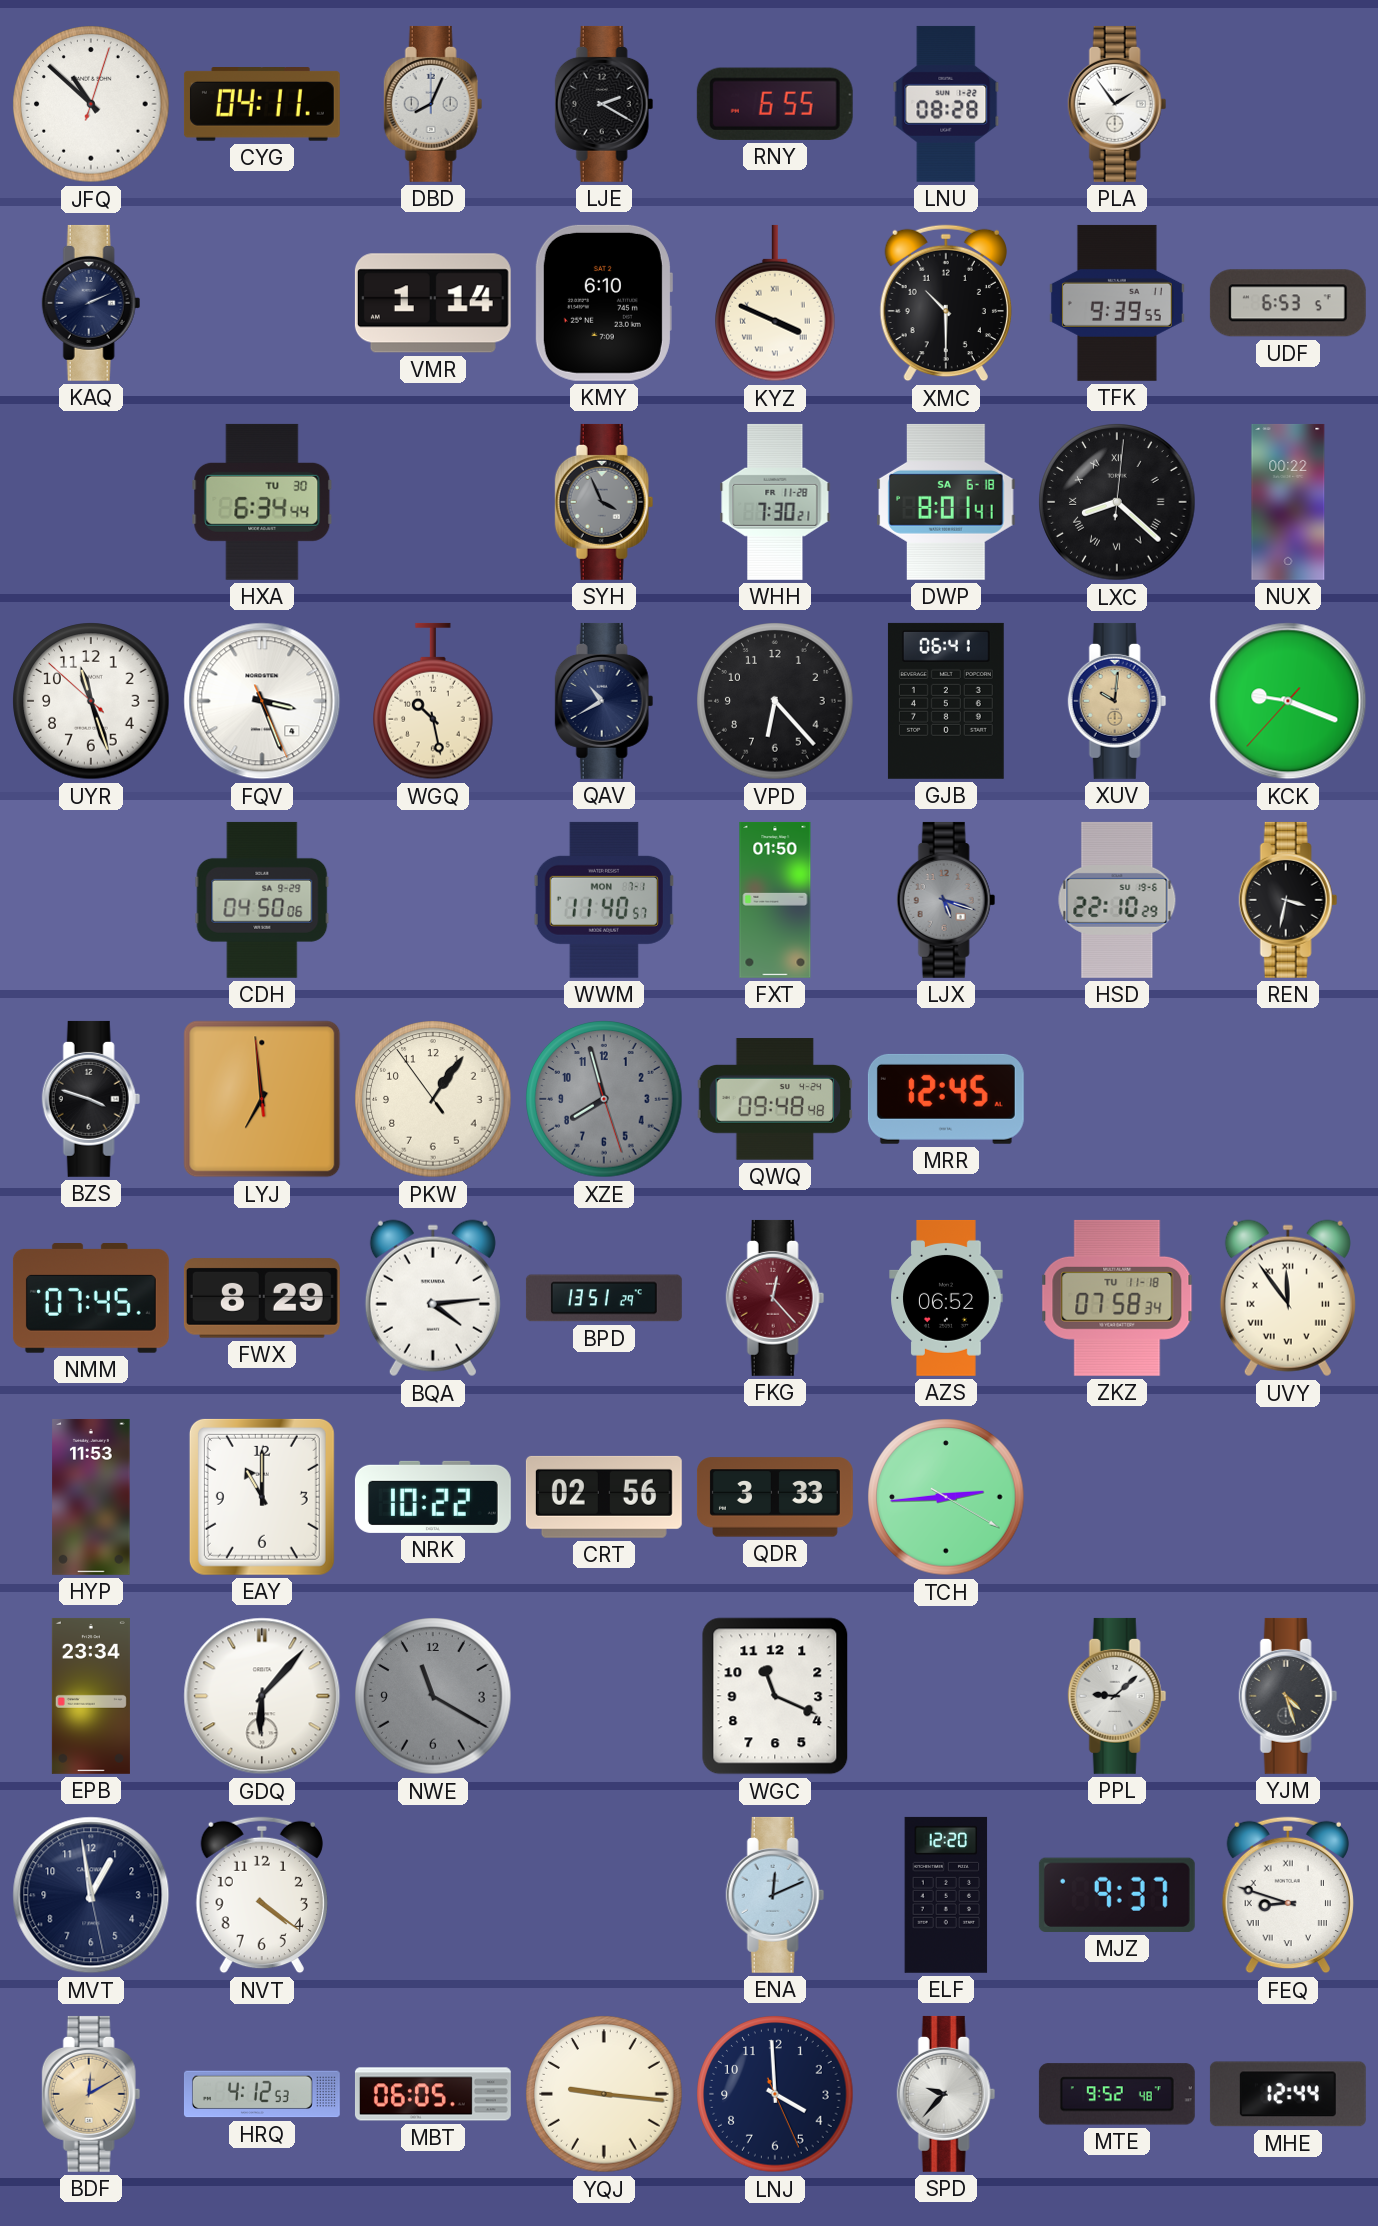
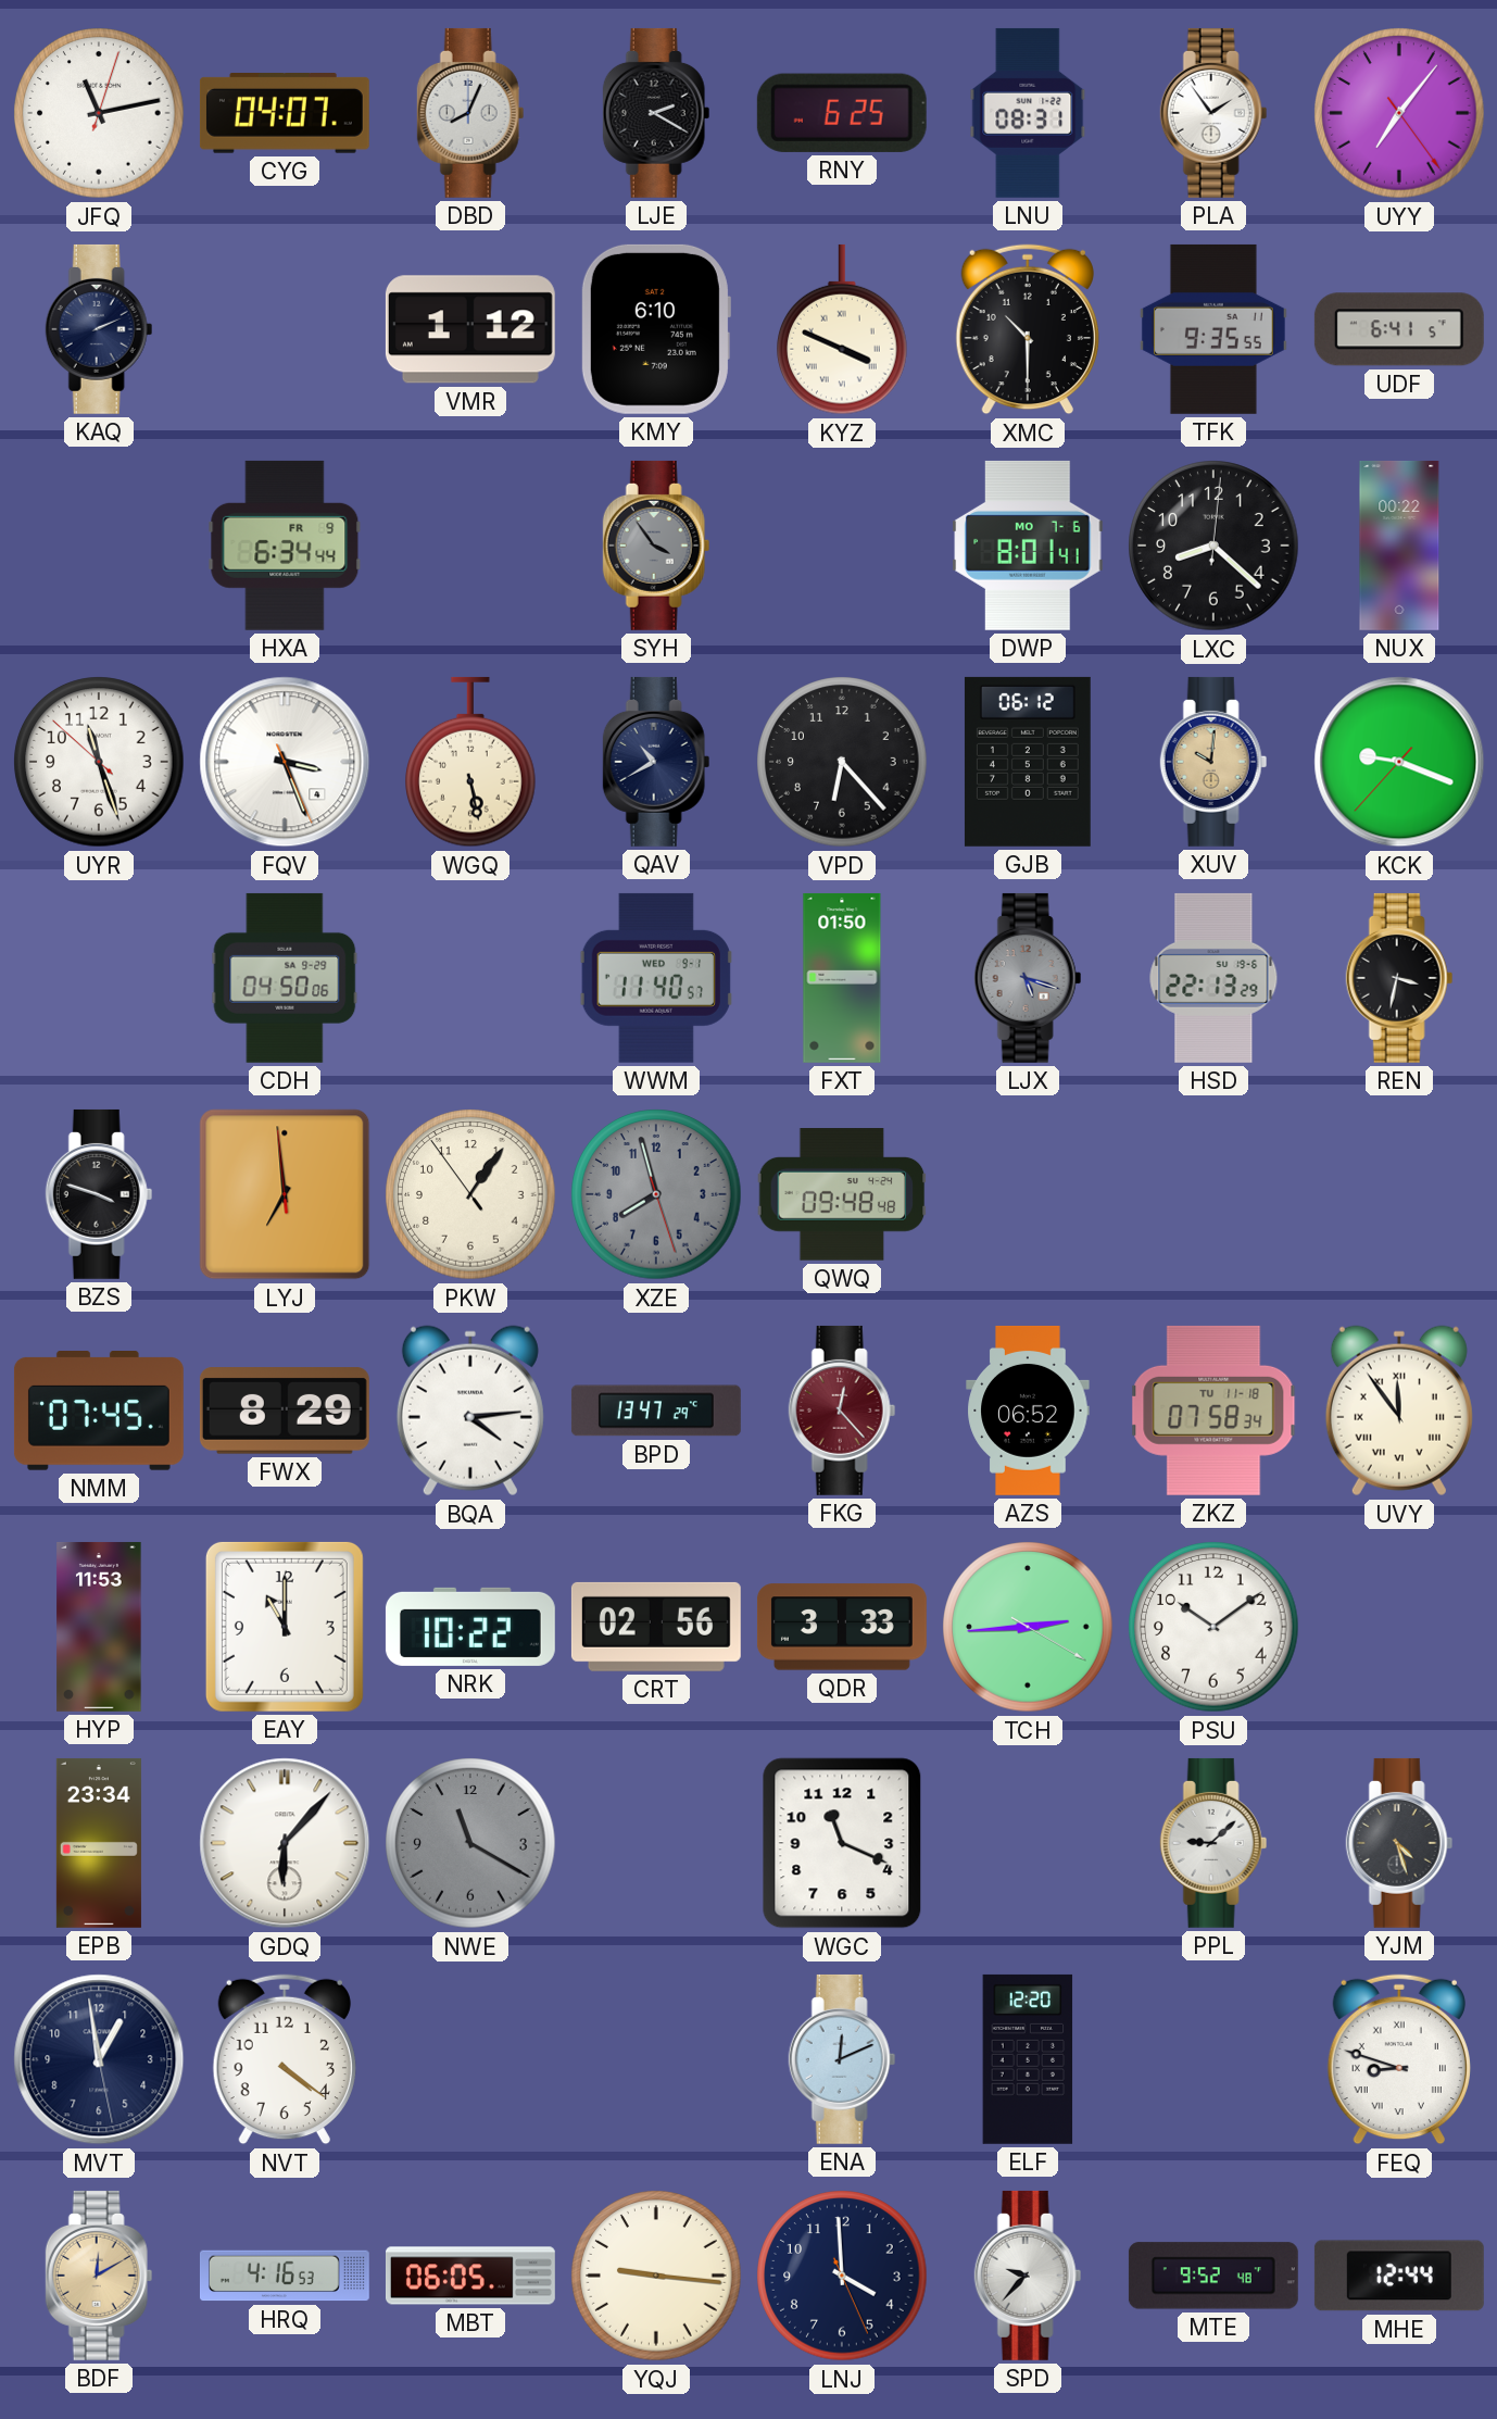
JFQ: 10:52 -> 11:13
CYG: 04:11 -> 04:07
RNY: 6:55 -> 6:25
LNU: 08:28 -> 08:31
UYY: none -> 7:06
VMR: 1:14 -> 1:12
TFK: 9:39 -> 9:35
UDF: 6:53 -> 6:41
HXA date: TU 30 -> FR 9
SYH: 3:56 -> 3:54
WHH: 7:30 -> none
DWP date: SA 6-18 -> MO 7-6
LXC numerals: Roman -> Arabic
WGQ: 10:28 -> 5:28
GJB: 06:41 -> 06:12
WWM date: MON 7-1 -> WED 9-1
HSD: 22:10 -> 22:13
MRR: 12:45 -> none
BPD: 13:51 -> 13:47
PSU: none -> 10:09
MJZ: 9:37 -> none
HRQ: 4:12 -> 4:16
